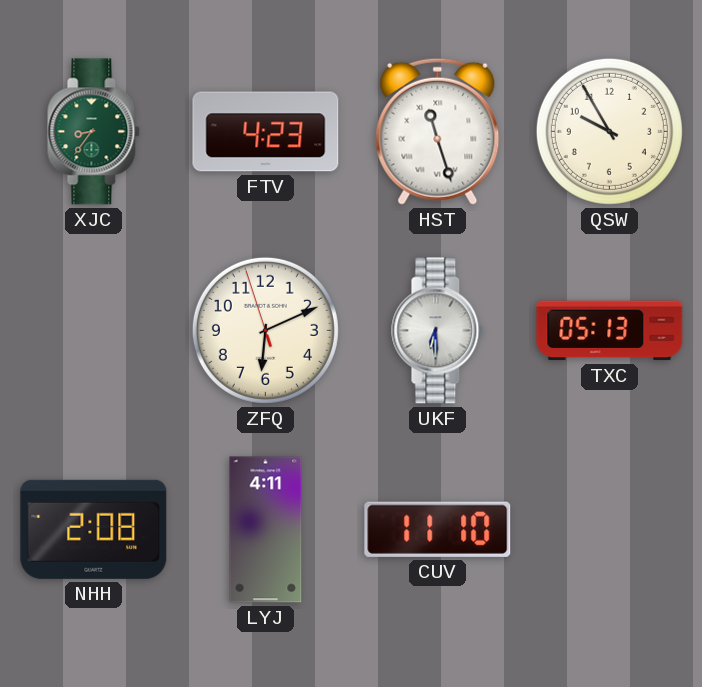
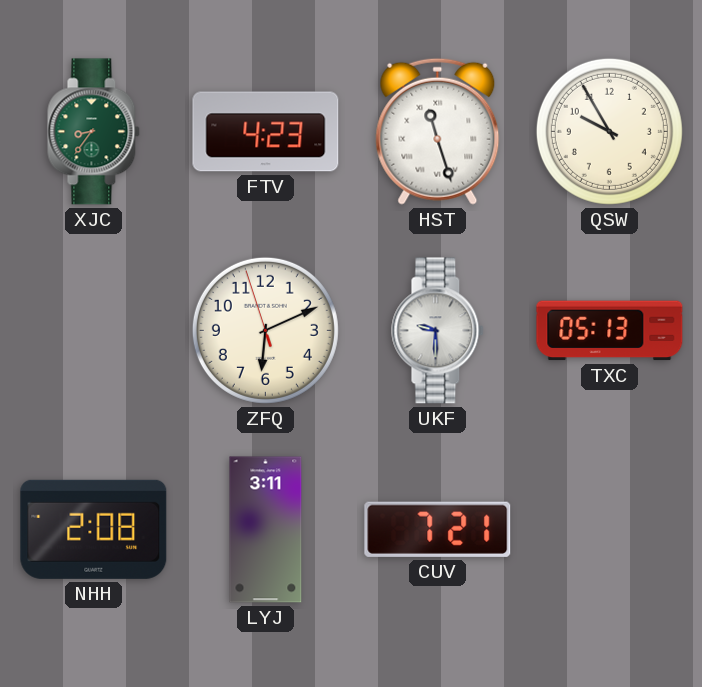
UKF: 6:30 -> 9:30
LYJ: 4:11 -> 3:11
CUV: 11:10 -> 7:21
